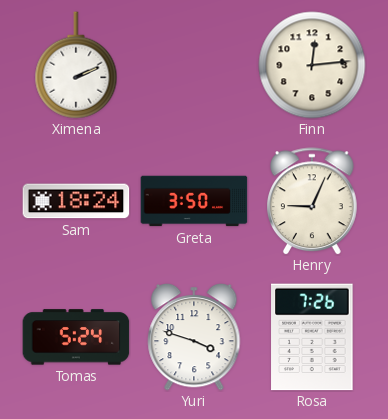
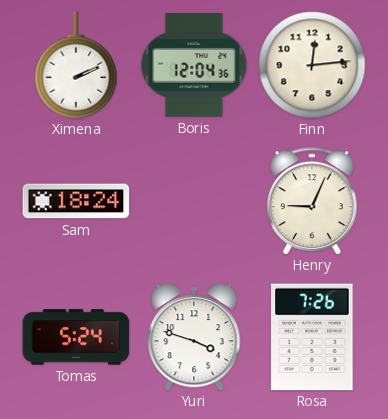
Boris: none -> 12:04
Greta: 3:50 -> none
